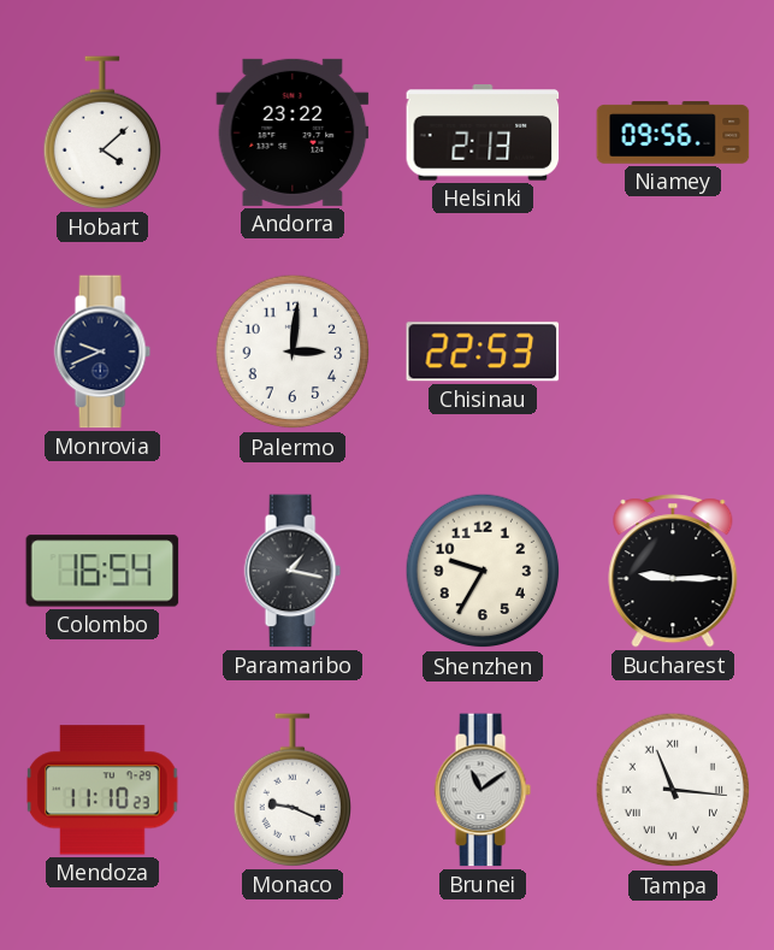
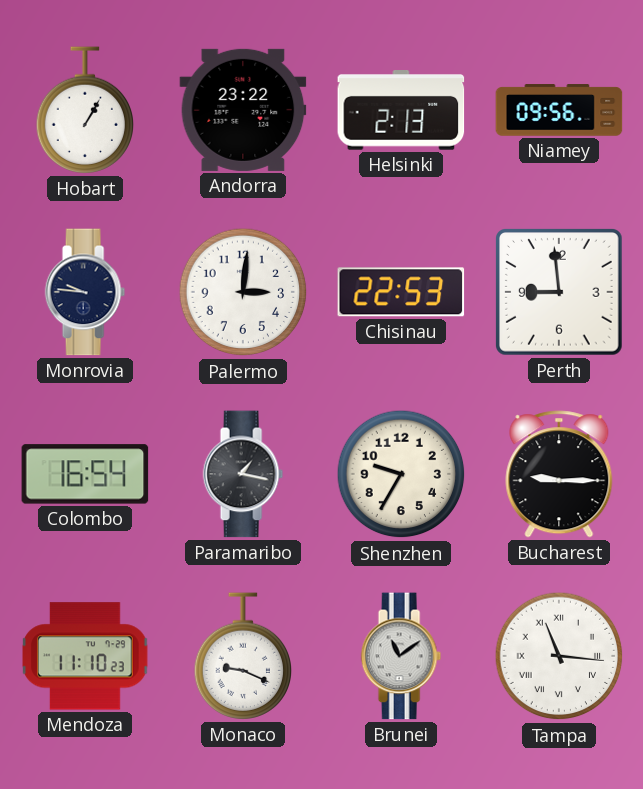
Hobart: 4:08 -> 1:05
Monrovia: 9:41 -> 9:46
Perth: none -> 8:59
